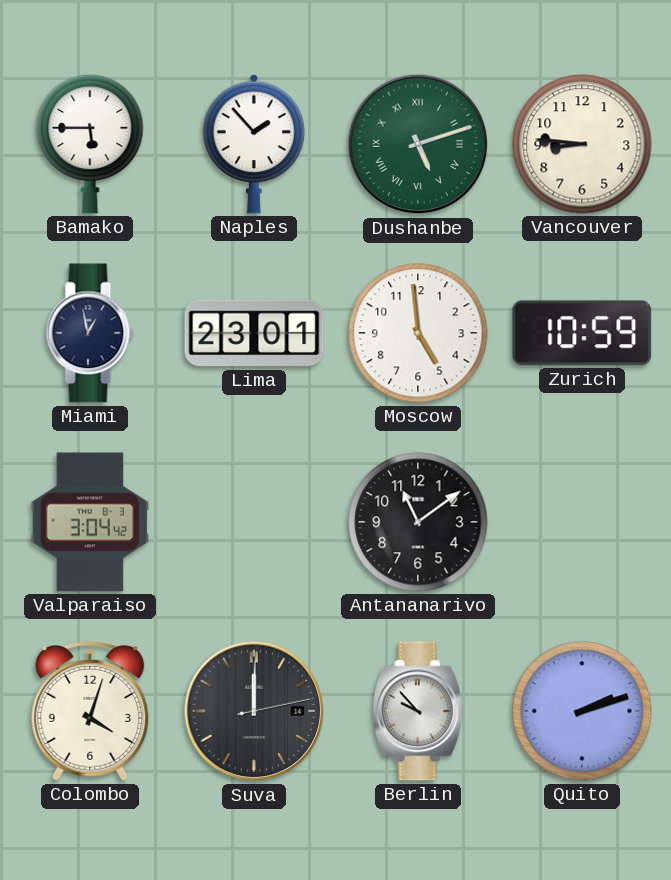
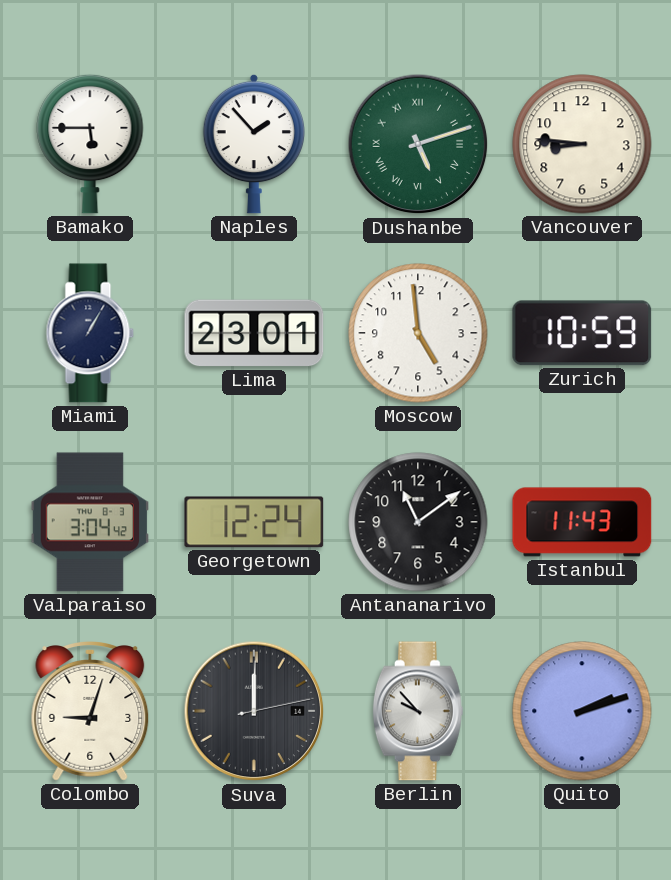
Miami: 12:58 -> 1:05
Georgetown: none -> 12:24
Istanbul: none -> 11:43
Colombo: 4:03 -> 9:03
